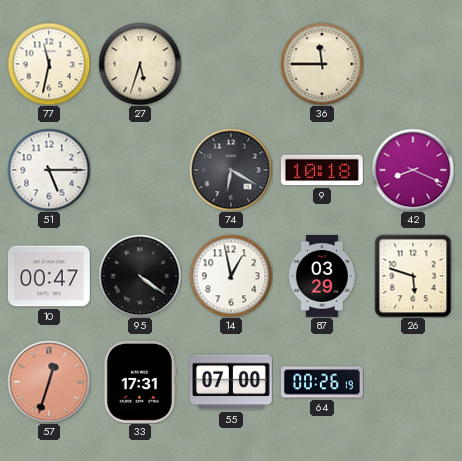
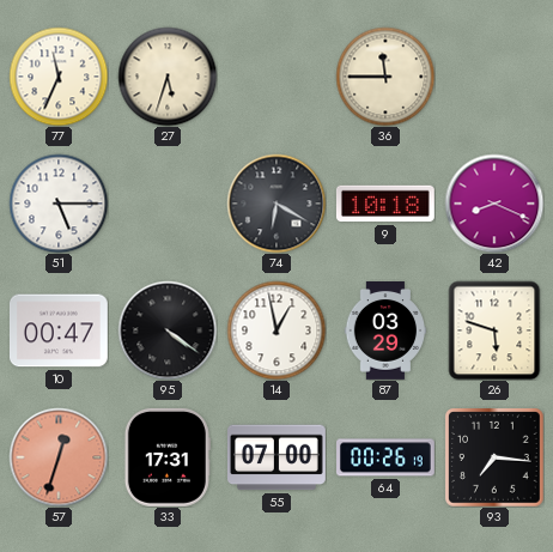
77: 11:32 -> 11:34
93: none -> 7:16
